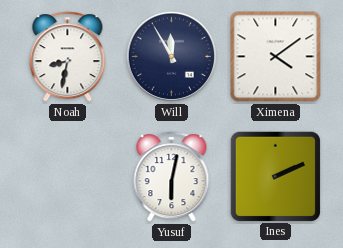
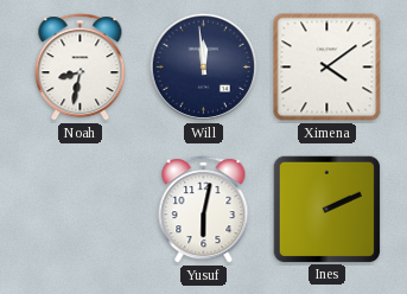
Will: 11:55 -> 11:59
